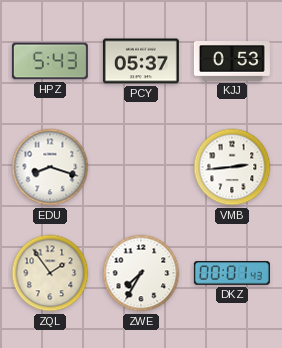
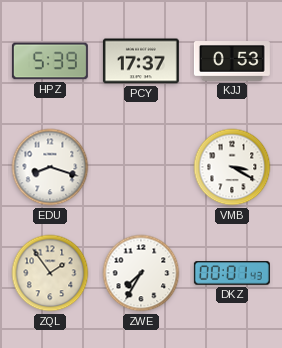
HPZ: 5:43 -> 5:39
PCY: 05:37 -> 17:37
VMB: 2:44 -> 3:20
